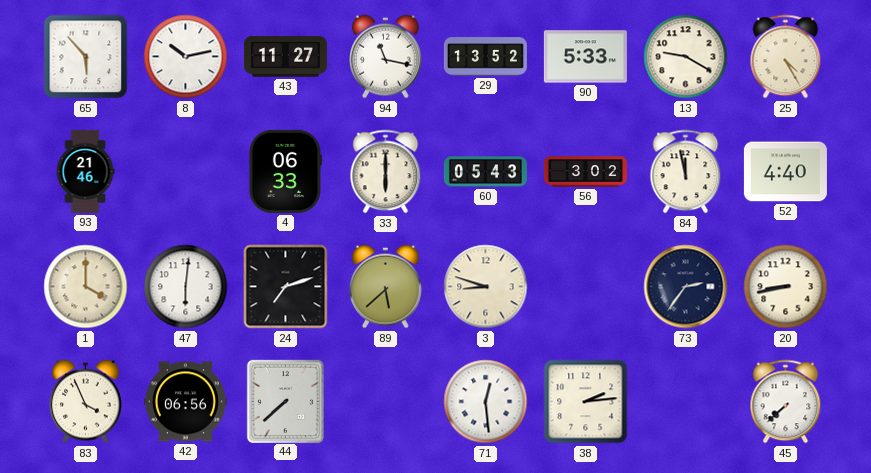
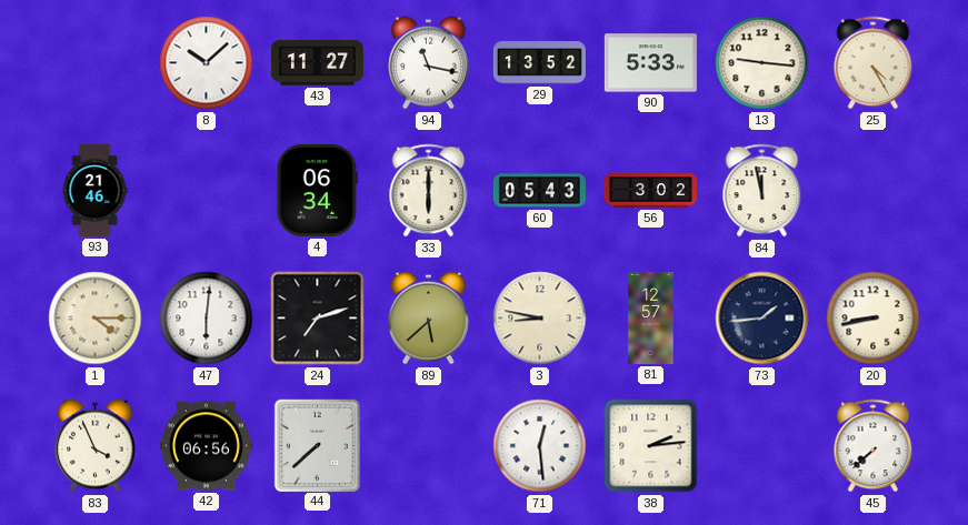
65: 5:53 -> none
8: 10:13 -> 10:08
13: 9:20 -> 9:16
4: 06:33 -> 06:34
52: 4:40 -> none
1: 4:00 -> 4:15
3: 8:48 -> 8:47
81: none -> 12:57
73: 2:36 -> 1:44
